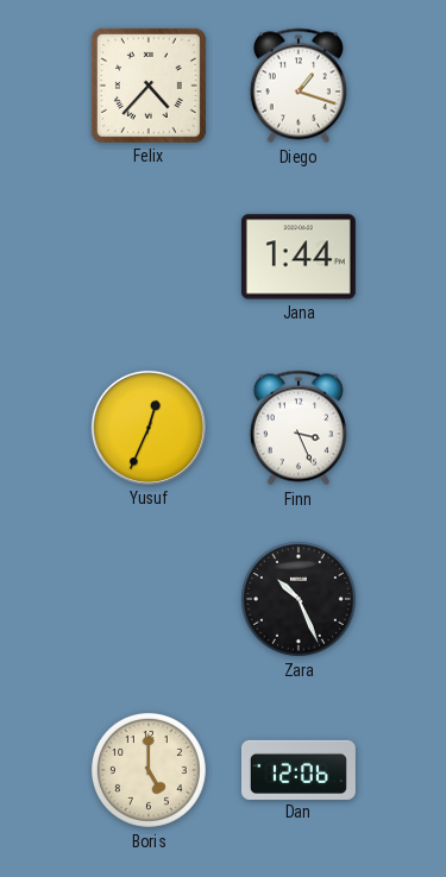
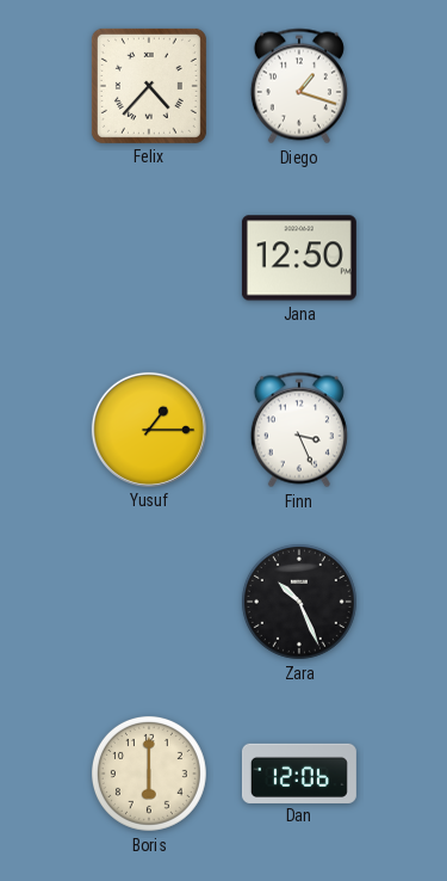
Jana: 1:44 -> 12:50
Yusuf: 12:34 -> 1:15
Boris: 5:00 -> 6:00
